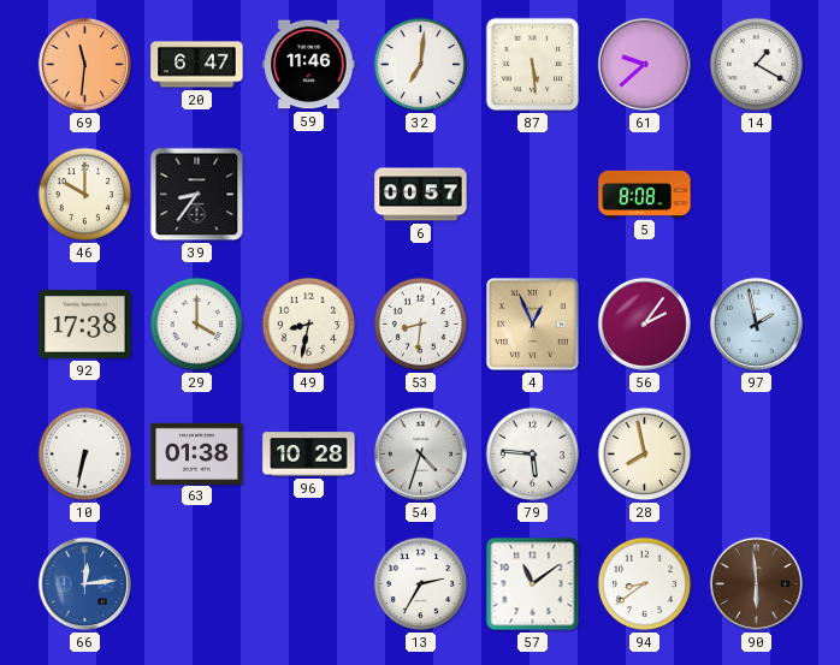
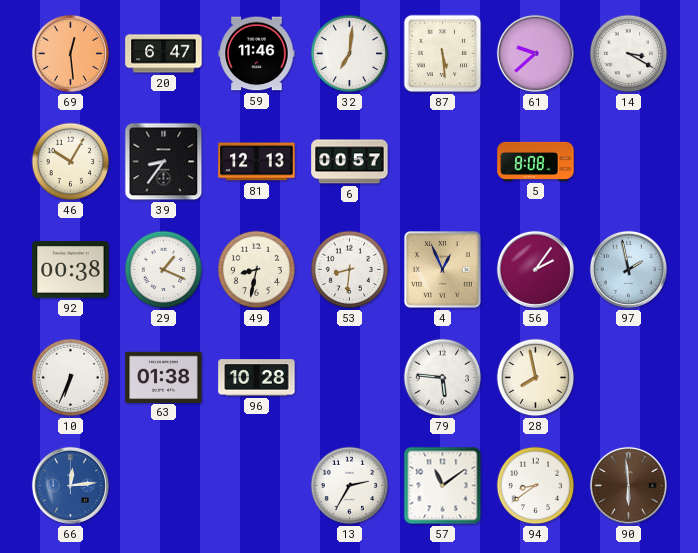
69: 11:31 -> 12:29
14: 1:20 -> 3:20
46: 10:00 -> 10:05
81: none -> 12:13
92: 17:38 -> 00:38
29: 4:00 -> 1:19
10: 6:32 -> 6:34
54: 4:33 -> none
